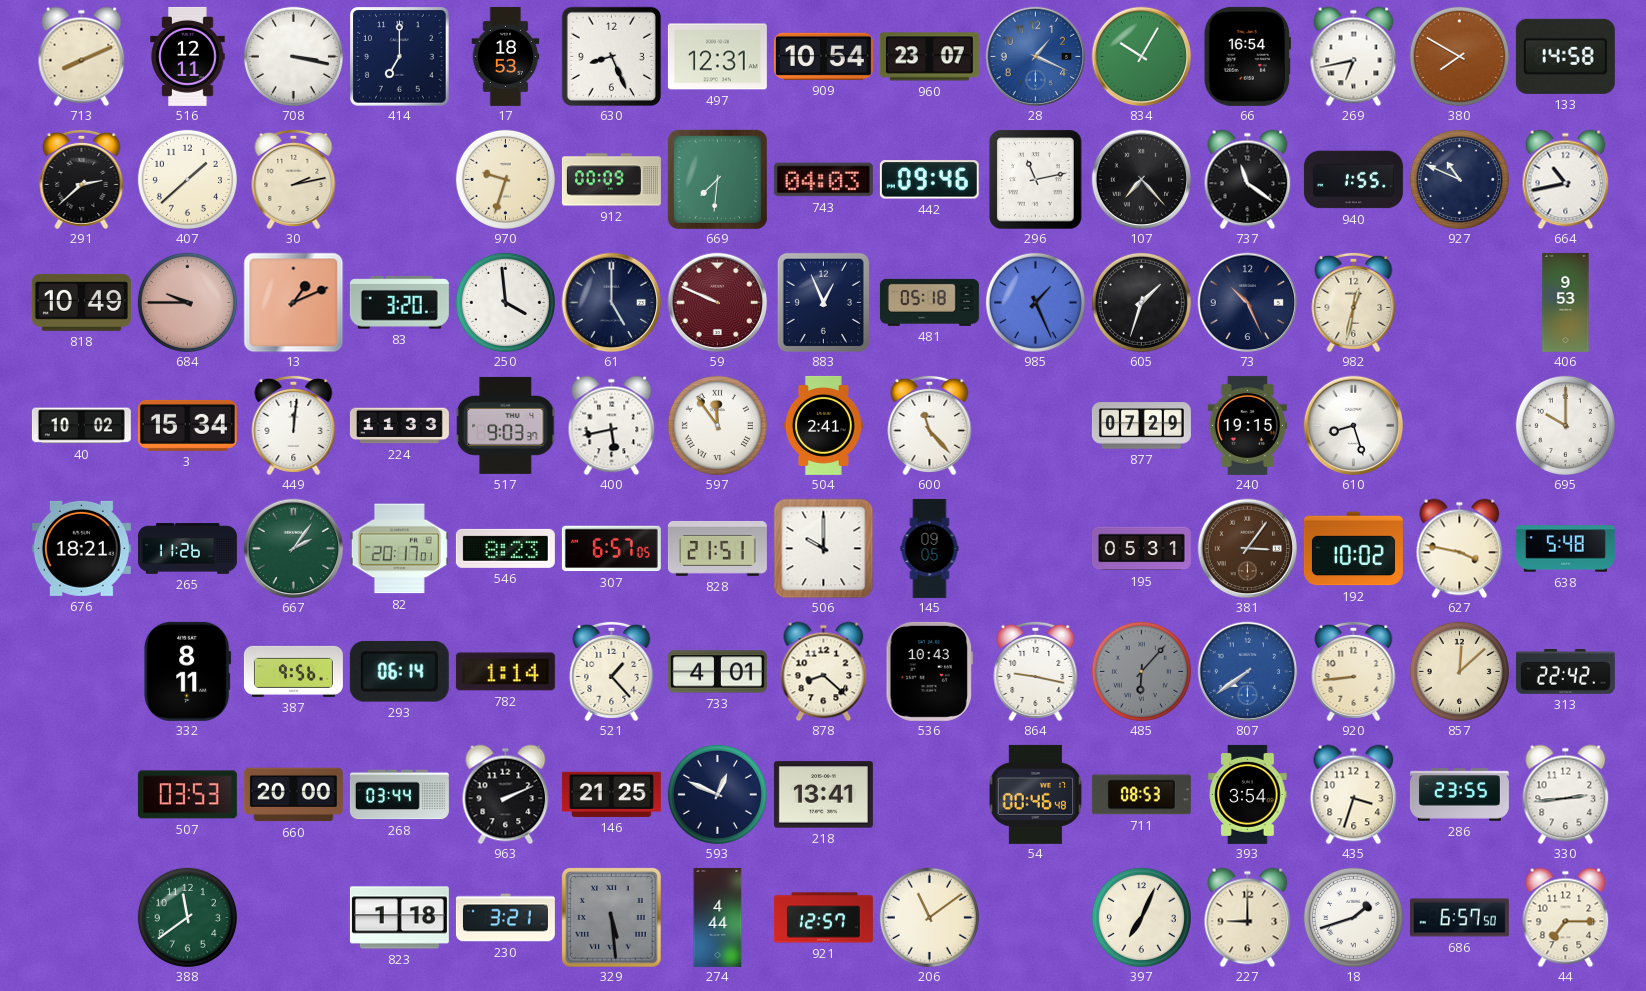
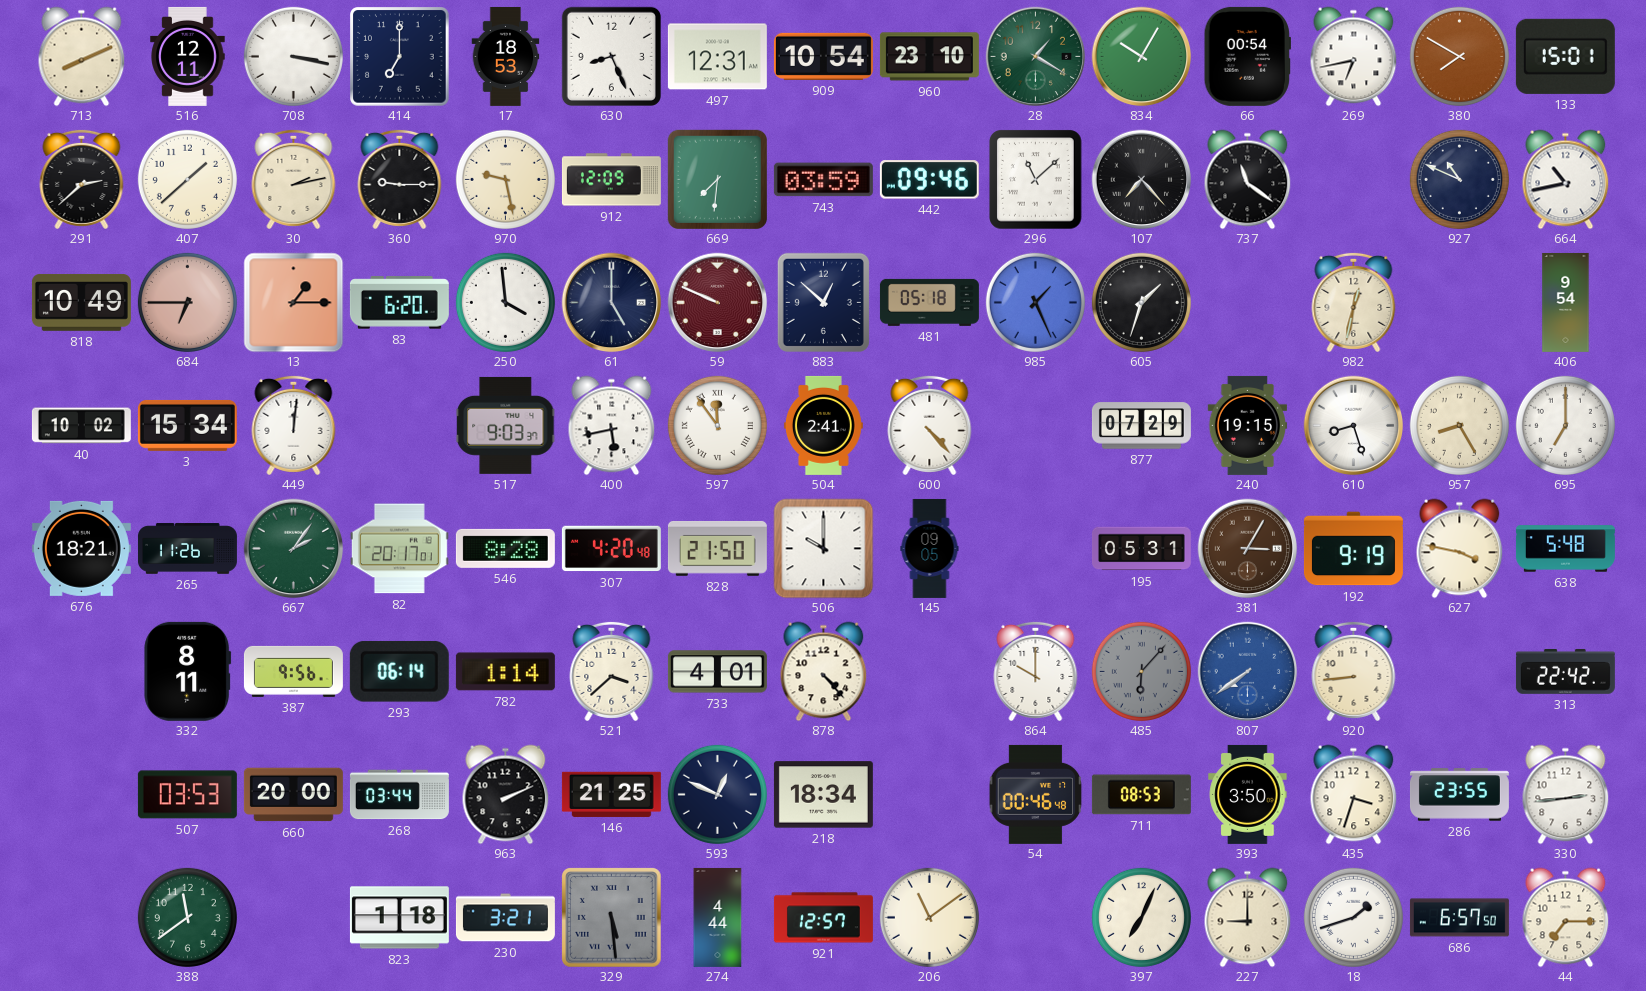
960: 23:07 -> 23:10
28: 1:19 -> 1:20
28 dial: blue -> green
66: 16:54 -> 00:54
133: 14:58 -> 15:01
360: none -> 9:15
970: 9:33 -> 9:28
912: 00:09 -> 12:09
743: 04:03 -> 03:59
296: 11:13 -> 11:08
940: 1:55 -> none
684: 9:45 -> 6:45
13: 1:11 -> 1:15
83: 3:20 -> 6:20
883: 12:56 -> 12:52
73: 10:26 -> none
406: 9:53 -> 9:54
224: 11:33 -> none
600: 11:23 -> 4:23
957: none -> 8:25
695: 10:00 -> 7:00
546: 8:23 -> 8:28
307: 6:57 -> 4:20
828: 21:51 -> 21:50
381: 3:06 -> 3:05
192: 10:02 -> 9:19
521: 1:23 -> 3:38
878: 8:22 -> 4:23
536: 10:43 -> none
864: 9:17 -> 10:00
857: 12:08 -> none
218: 13:41 -> 18:34
393: 3:54 -> 3:50
